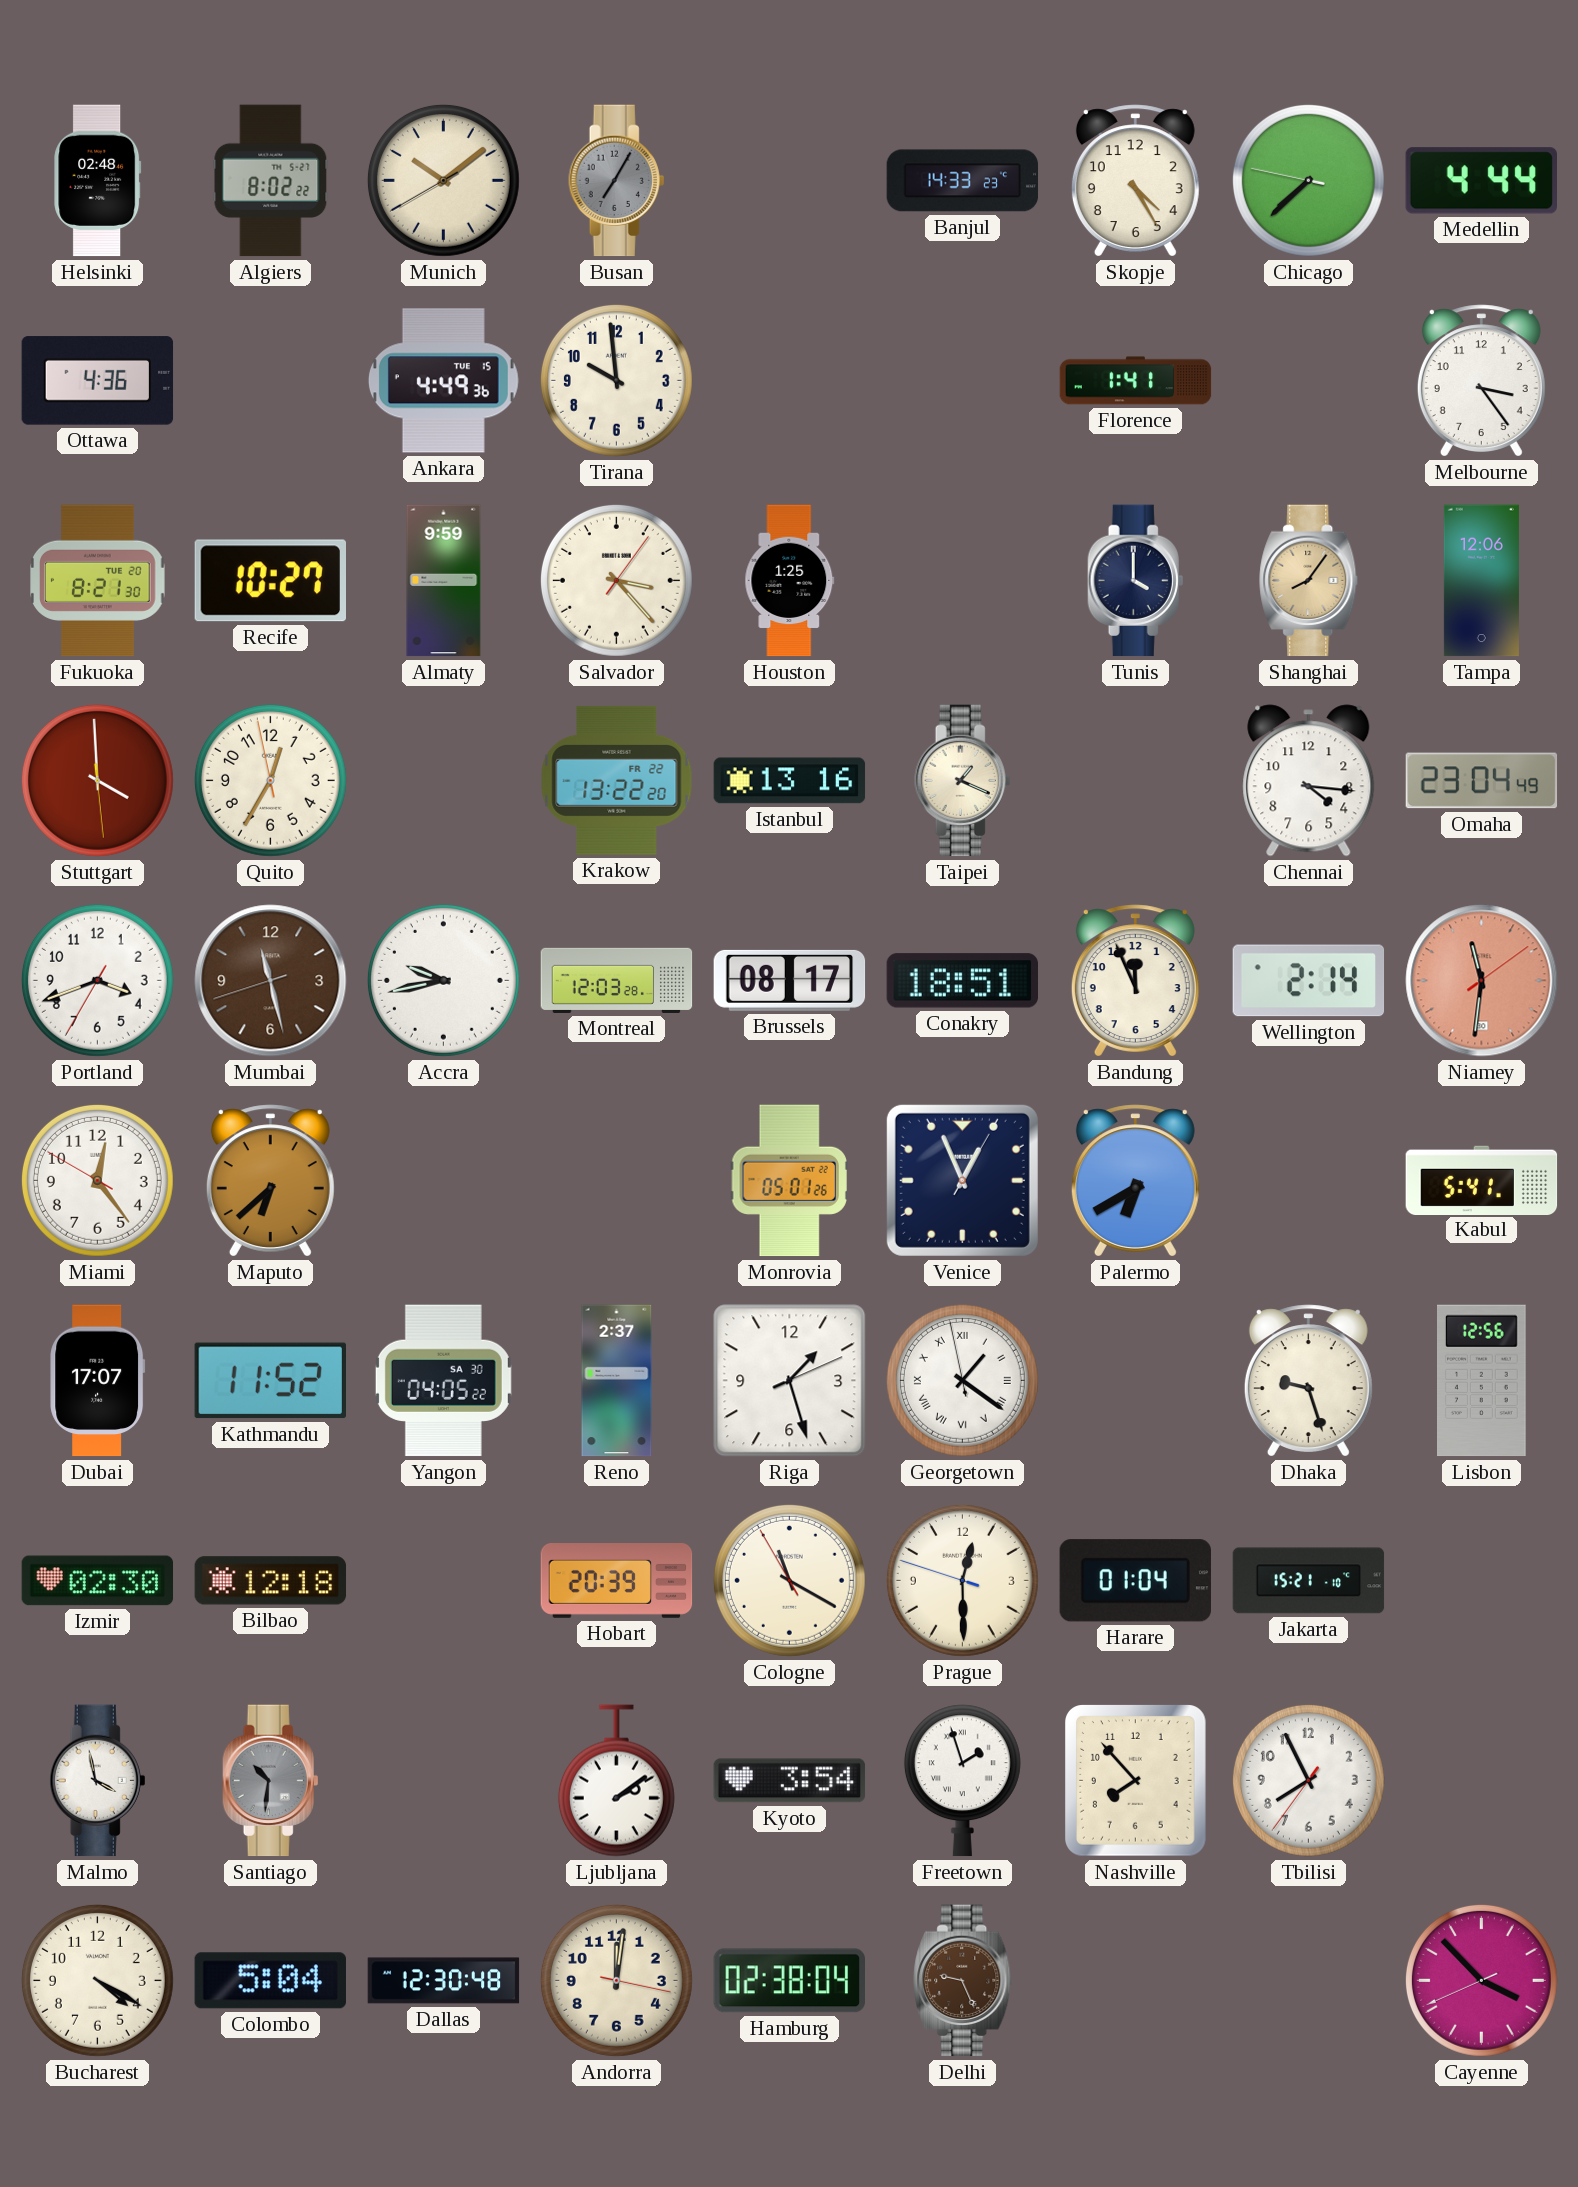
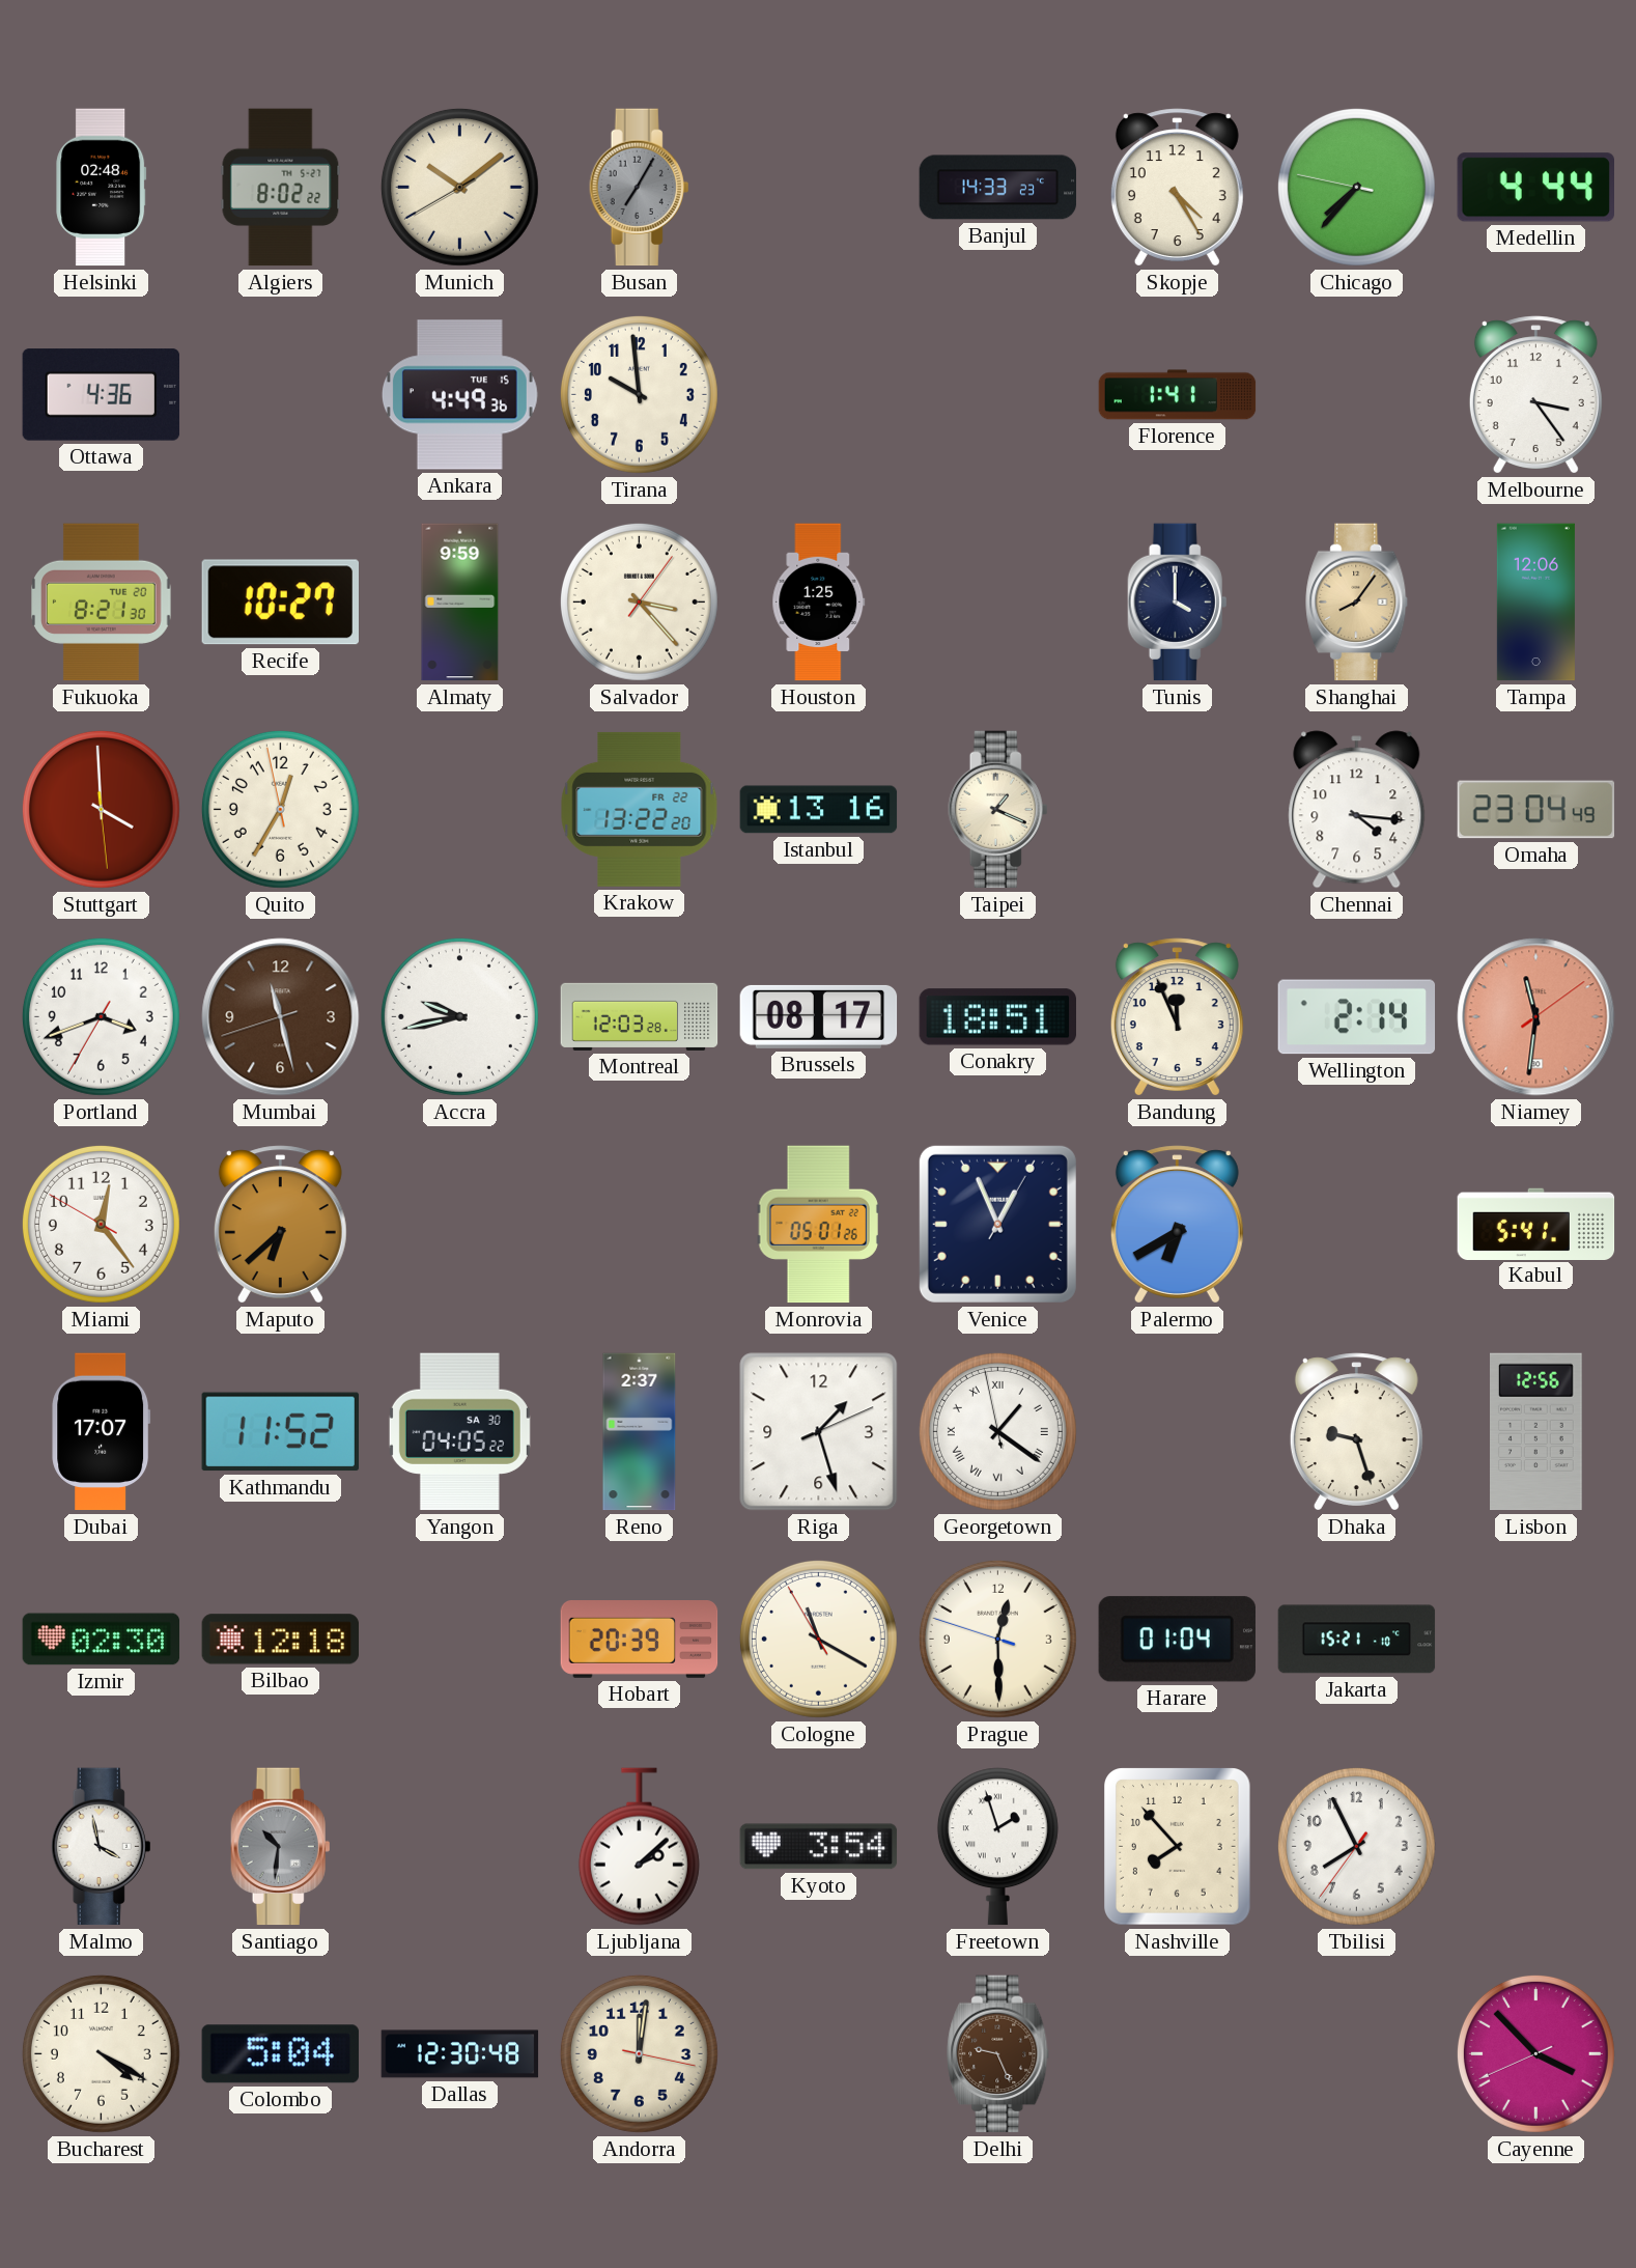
Chicago: 7:37 -> 7:36
Ljubljana: 2:09 -> 2:08
Hamburg: 02:38 -> none
